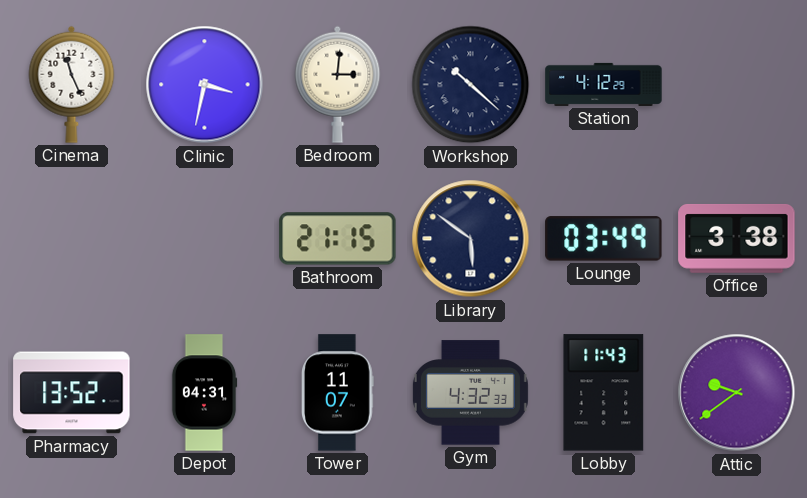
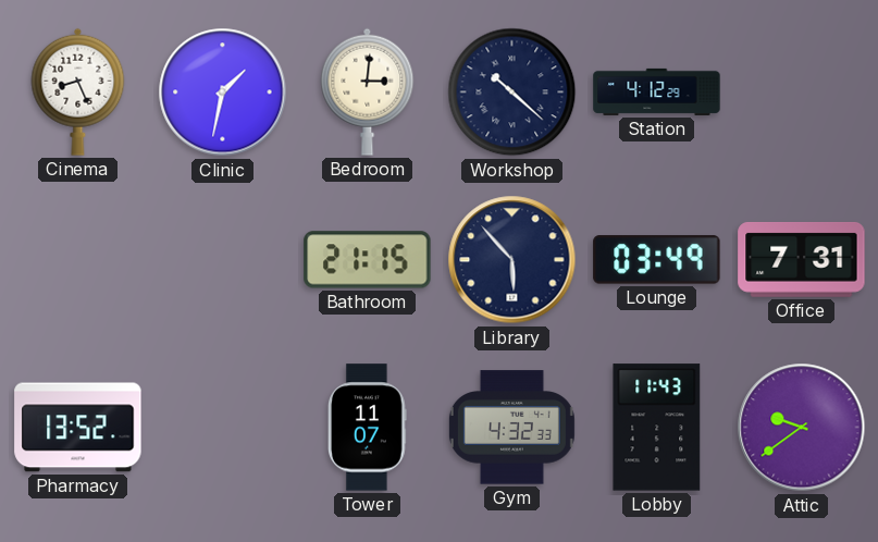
Cinema: 11:26 -> 8:26
Clinic: 3:32 -> 1:32
Library: 5:51 -> 5:53
Office: 3:38 -> 7:31
Depot: 04:31 -> none
